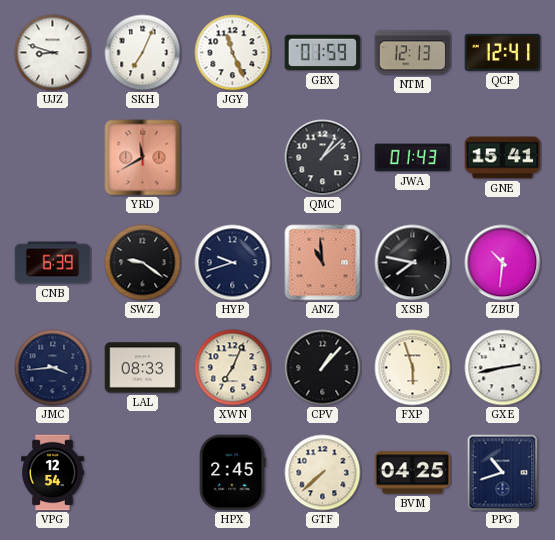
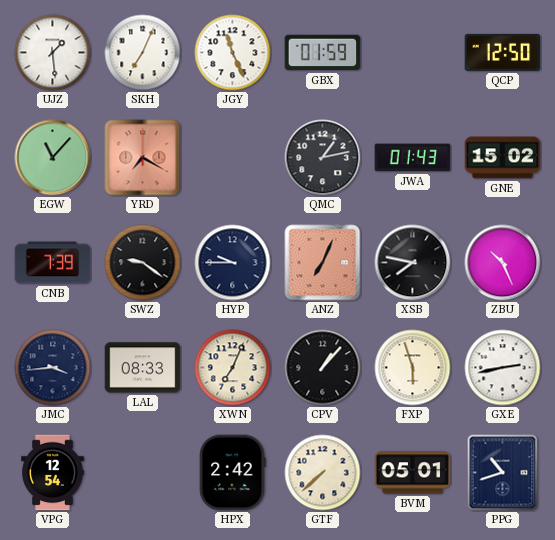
UJZ: 8:48 -> 1:29
NTM: 12:13 -> none
QCP: 12:41 -> 12:50
EGW: none -> 11:07
YRD: 11:40 -> 7:20
QMC: 1:08 -> 1:13
GNE: 15:41 -> 15:02
CNB: 6:39 -> 7:39
HYP: 9:42 -> 9:45
ANZ: 10:59 -> 7:04
ZBU: 10:31 -> 10:26
HPX: 2:45 -> 2:42
BVM: 04:25 -> 05:01
